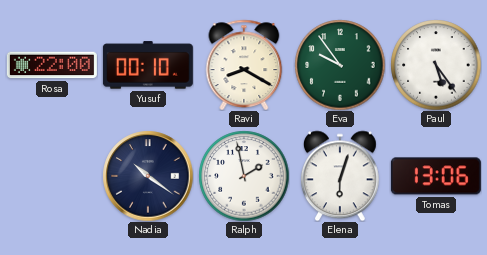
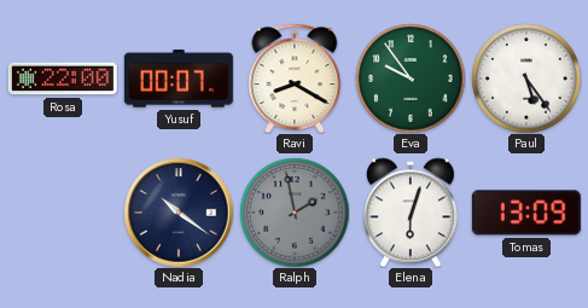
Yusuf: 00:10 -> 00:07
Ralph dial: white -> grey
Tomas: 13:06 -> 13:09
